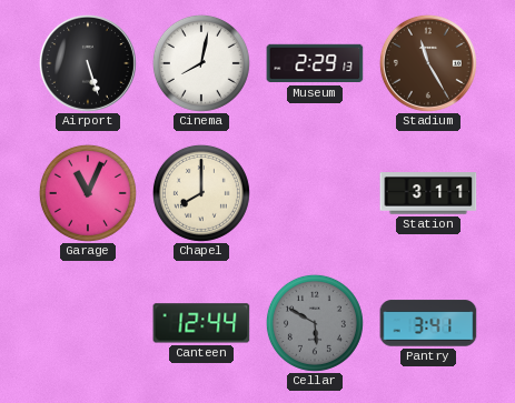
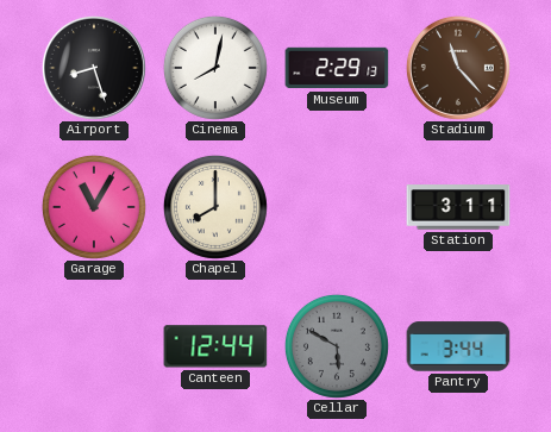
Airport: 5:27 -> 8:27
Stadium: 11:25 -> 11:23
Garage: 11:04 -> 11:05
Pantry: 3:41 -> 3:44
